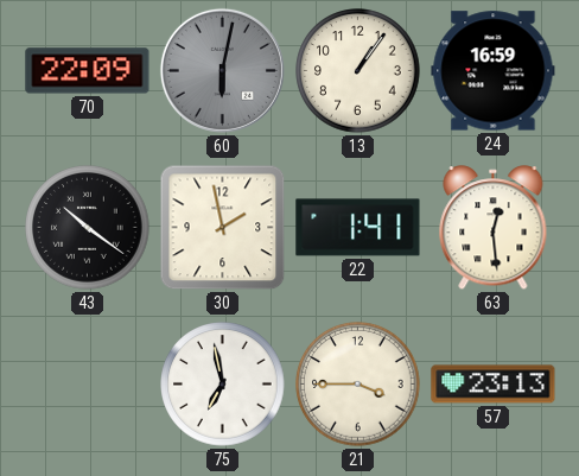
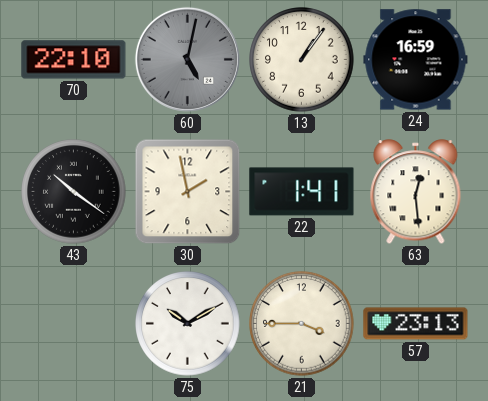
70: 22:09 -> 22:10
60: 6:02 -> 5:02
75: 6:58 -> 10:10
